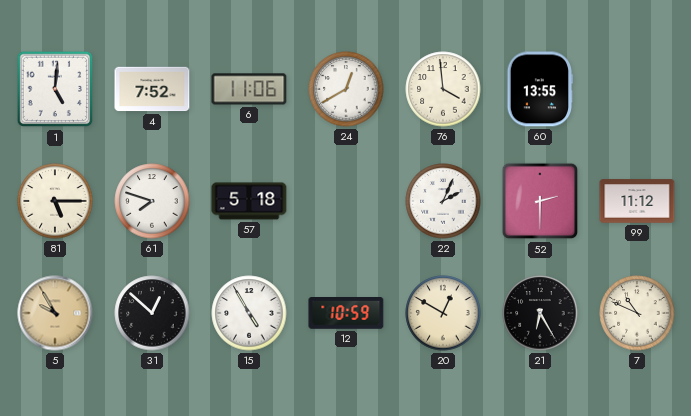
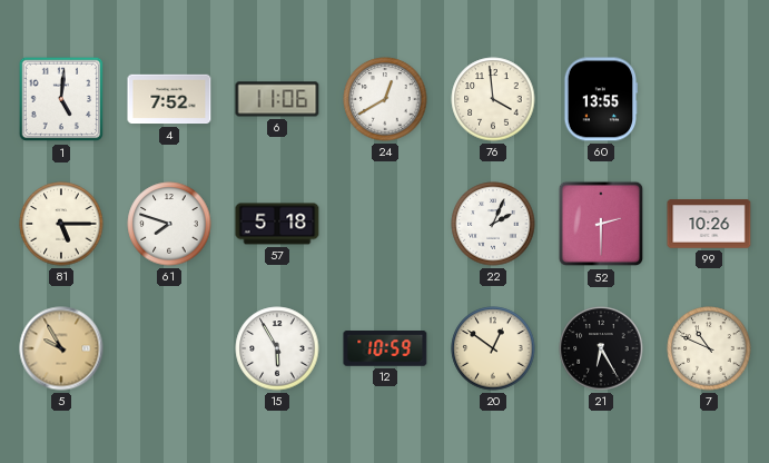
99: 11:12 -> 10:26
31: 12:52 -> none
15: 4:55 -> 5:55
20: 12:50 -> 12:51
